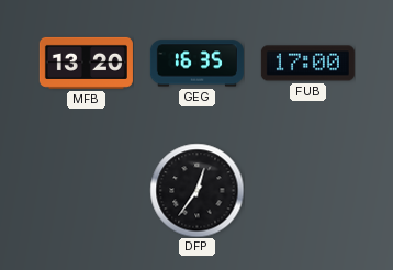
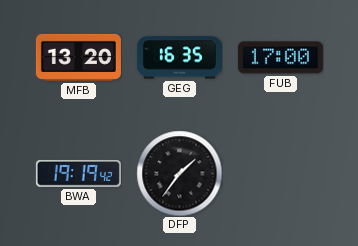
BWA: none -> 19:19
DFP: 12:36 -> 1:36
